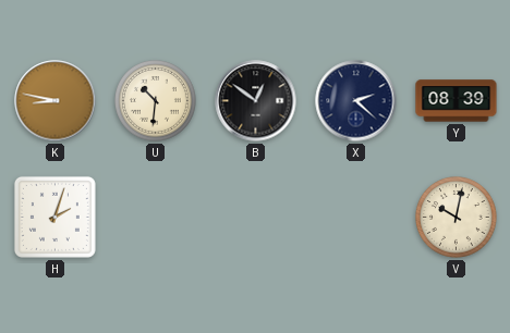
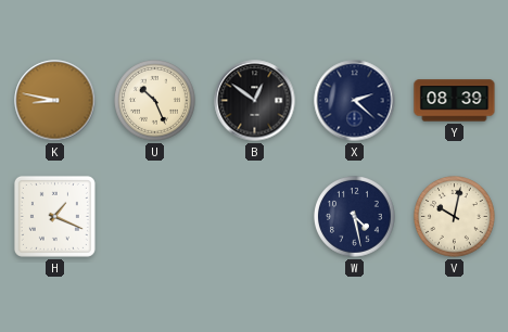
U: 10:31 -> 10:26
H: 2:03 -> 1:19
W: none -> 4:28
